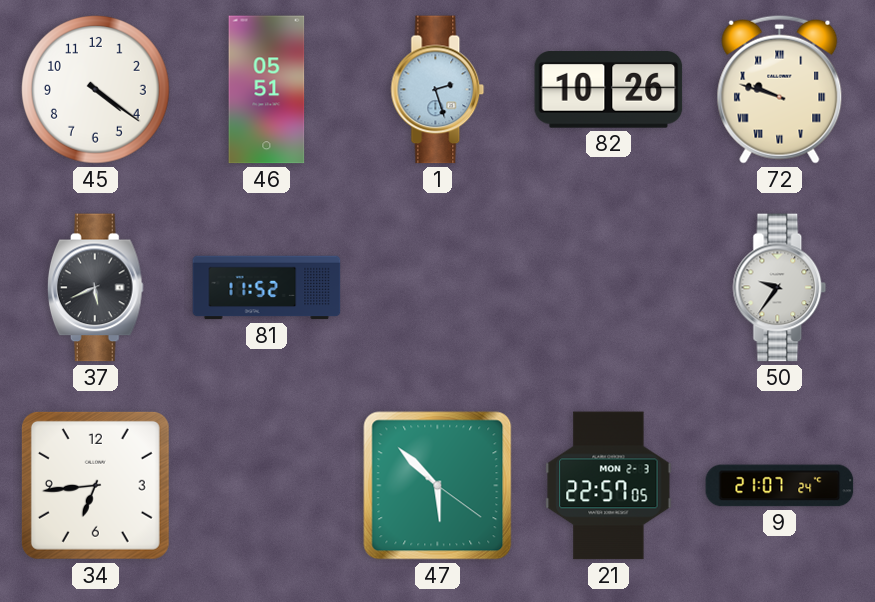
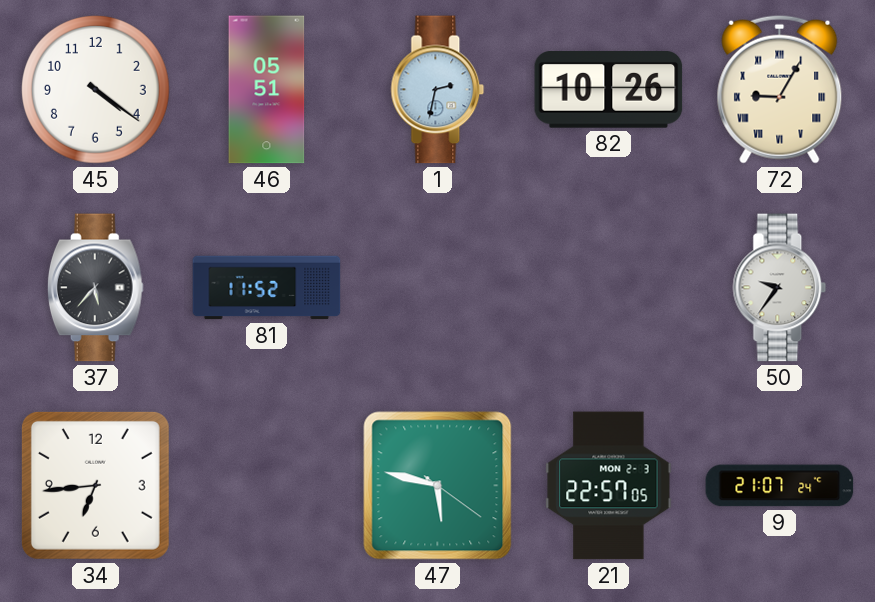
1: 2:27 -> 2:32
72: 9:48 -> 9:05
37: 5:41 -> 5:37
47: 5:52 -> 5:47
